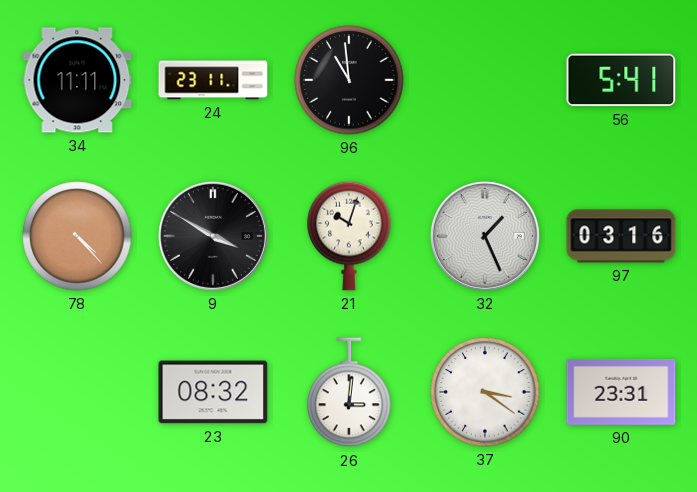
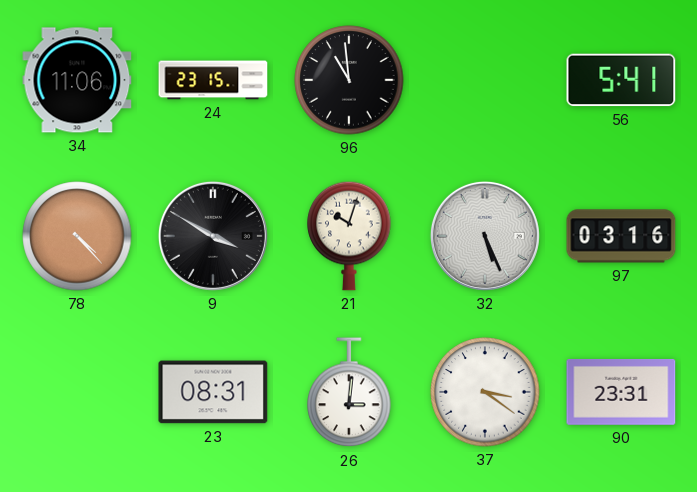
34: 11:11 -> 11:06
24: 23:11 -> 23:15
32: 1:26 -> 5:26
23: 08:32 -> 08:31
